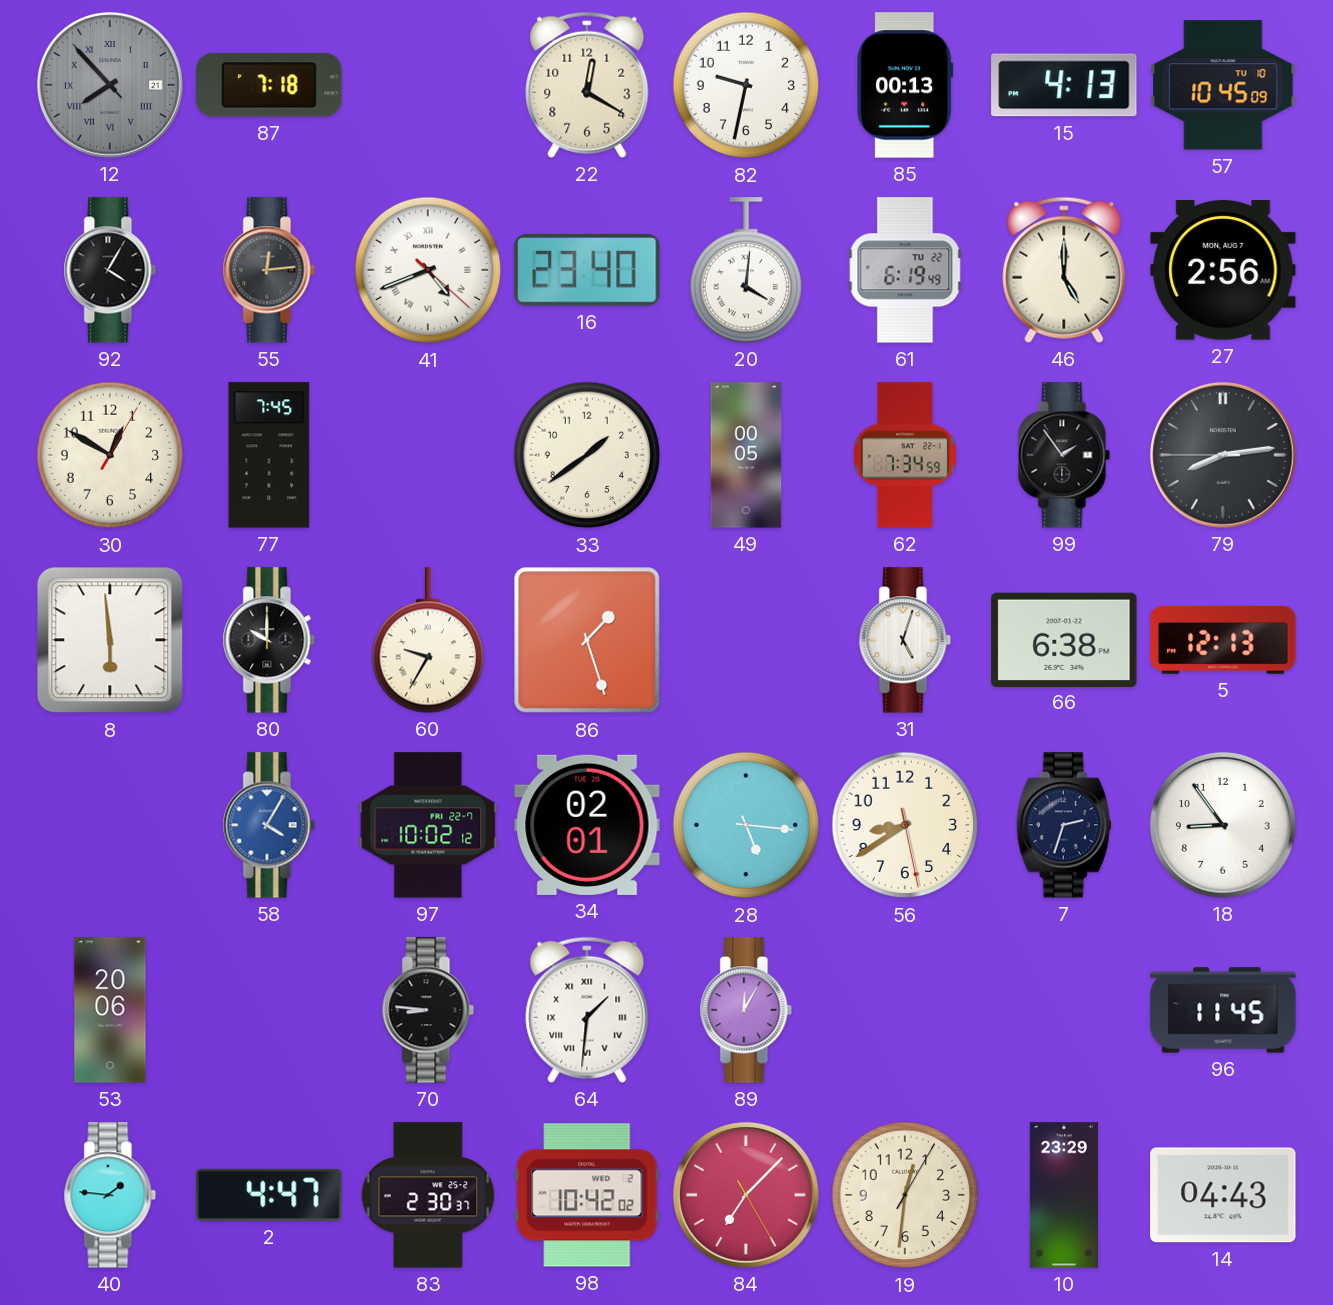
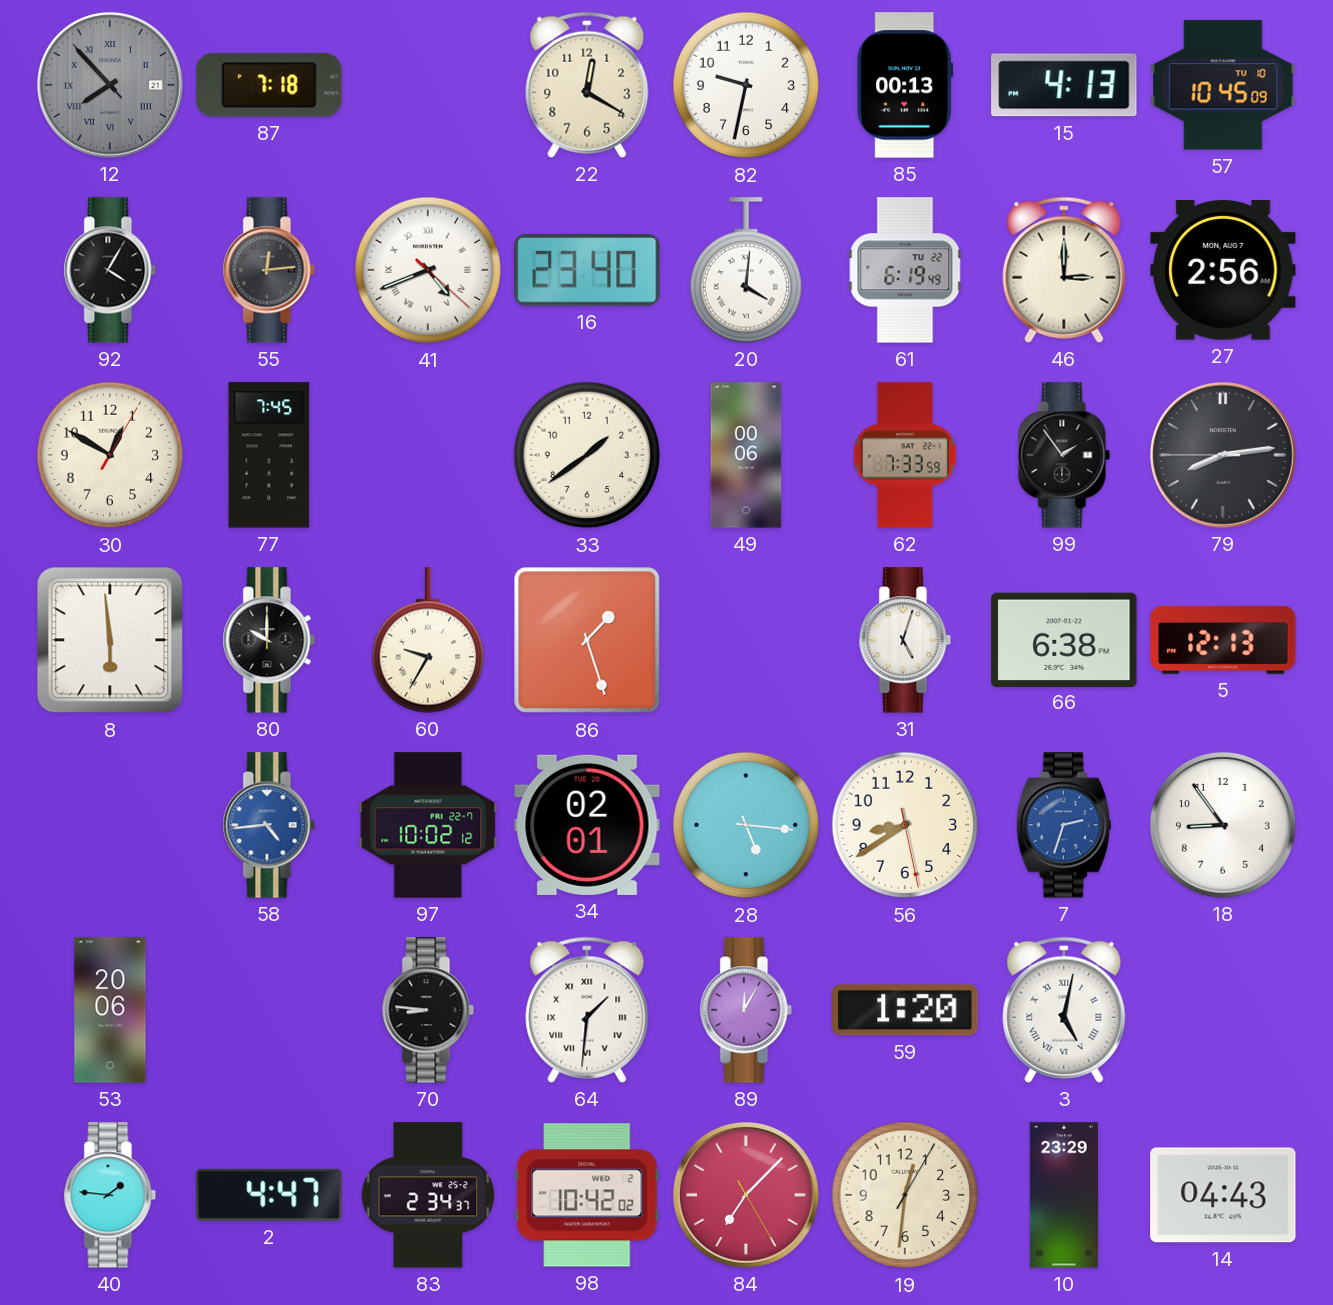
46: 5:00 -> 3:00
49: 00:05 -> 00:06
62: 7:34 -> 7:33
58: 4:05 -> 4:44
7 dial: navy -> blue
59: none -> 1:20
3: none -> 5:02
96: 11:45 -> none
83: 2:30 -> 2:34
